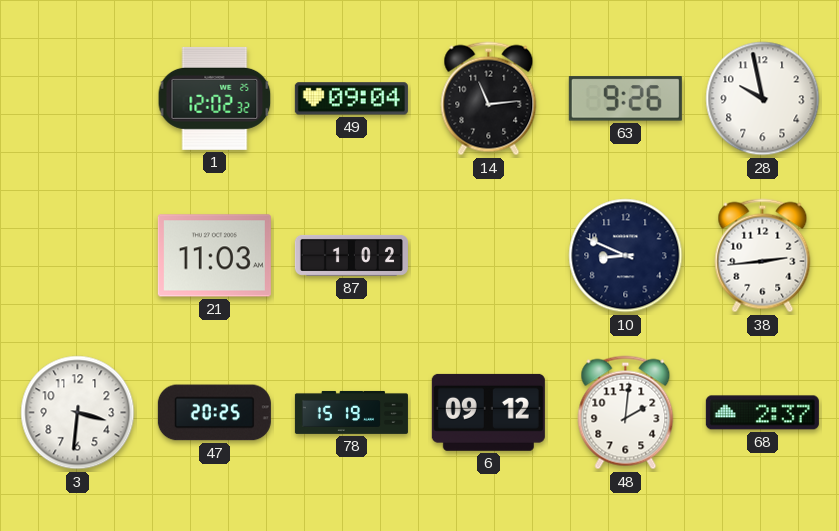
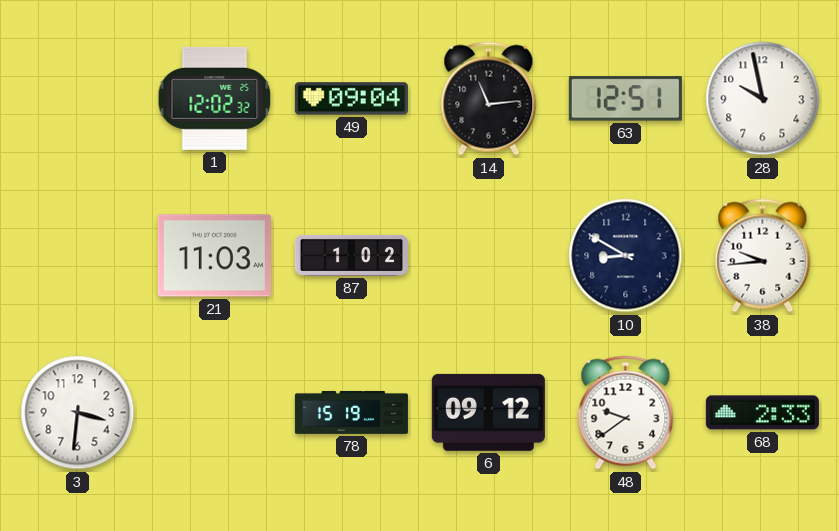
63: 9:26 -> 12:51
10: 8:49 -> 8:50
38: 2:44 -> 9:44
47: 20:25 -> none
48: 2:01 -> 9:39
68: 2:37 -> 2:33
